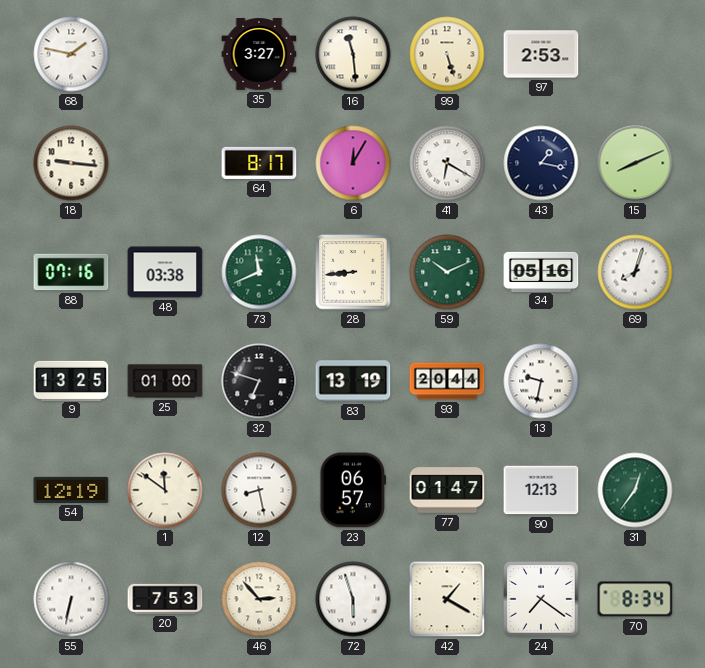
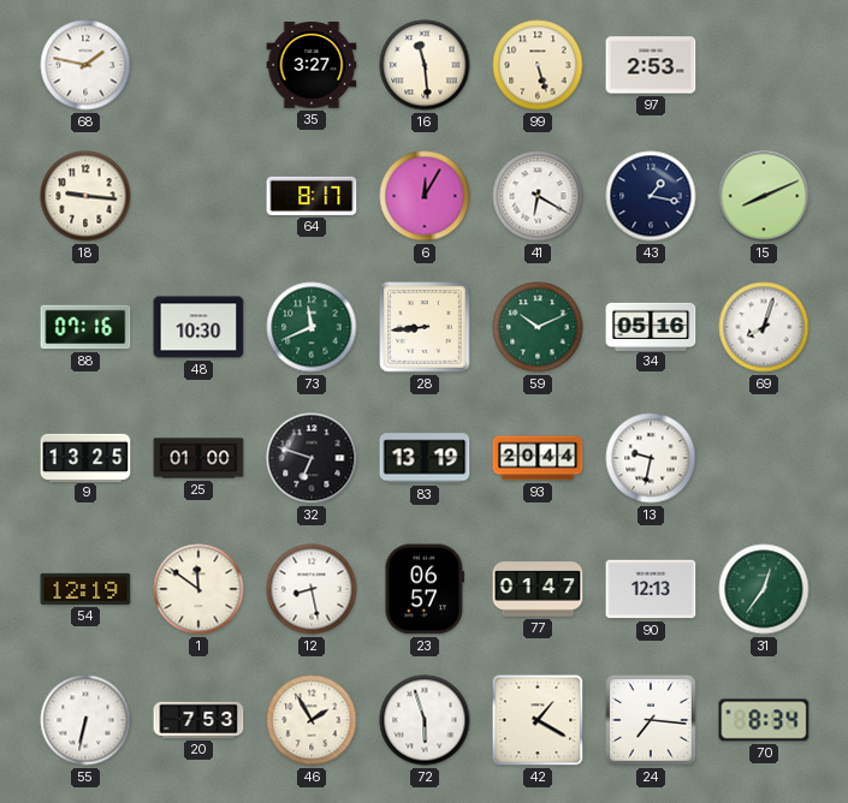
48: 03:38 -> 10:30
46: 2:53 -> 1:55
24: 7:21 -> 7:16
